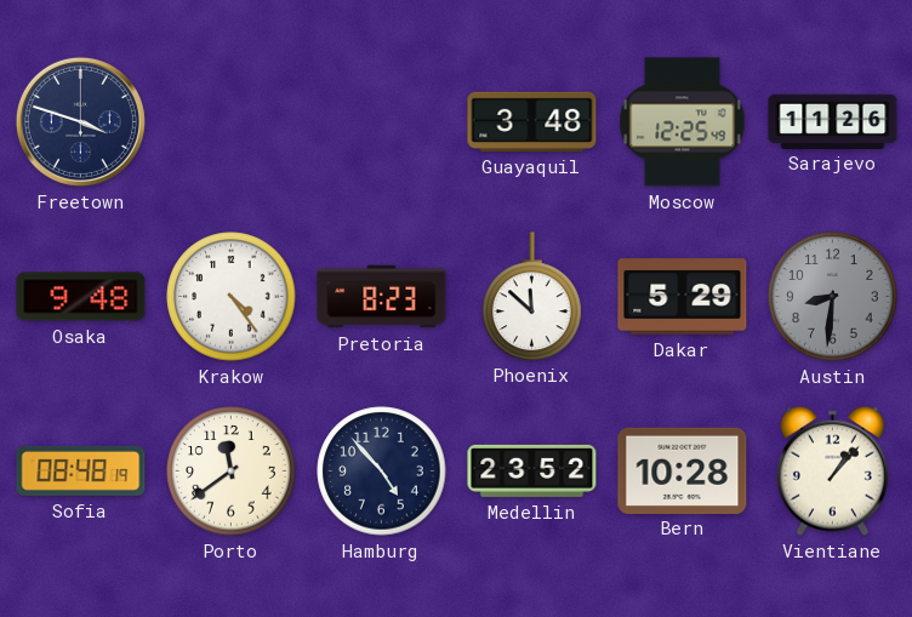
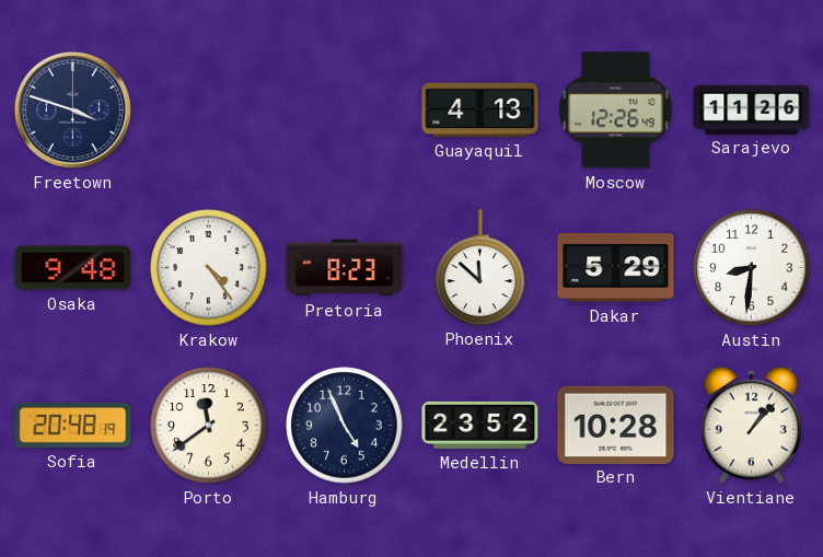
Guayaquil: 3:48 -> 4:13
Moscow: 12:25 -> 12:26
Austin dial: grey -> white
Sofia: 08:48 -> 20:48
Hamburg: 4:53 -> 4:56
